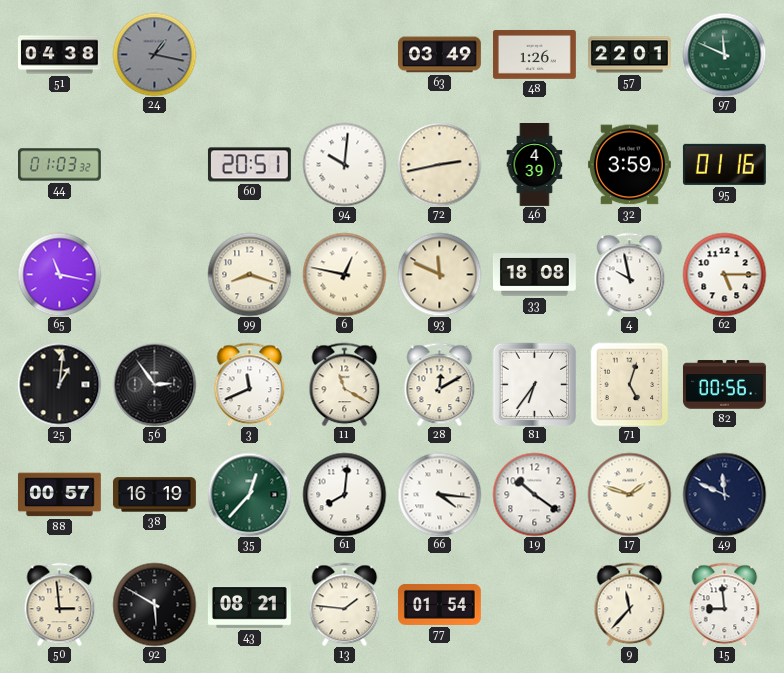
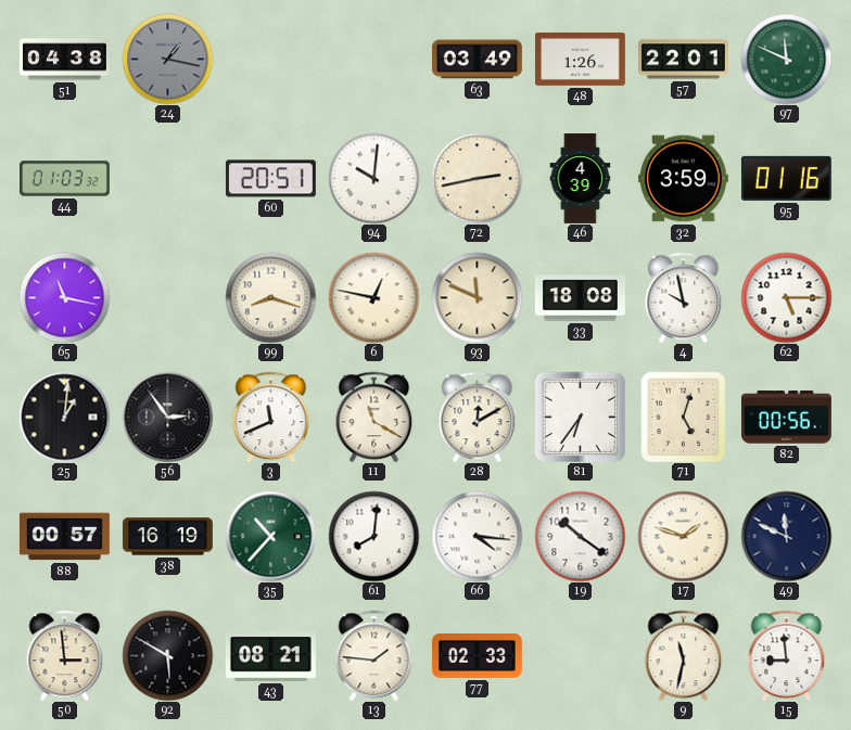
35: 12:37 -> 10:37
77: 01:54 -> 02:33
9: 11:37 -> 11:32
